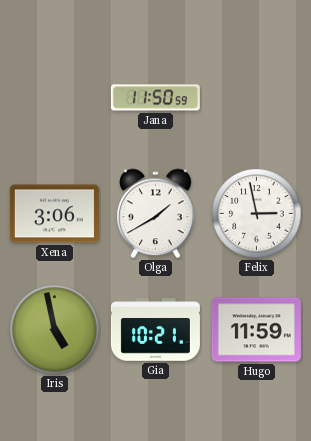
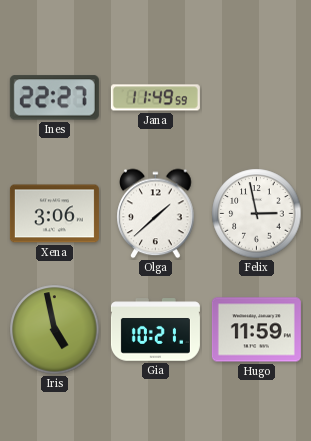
Ines: none -> 22:27
Jana: 11:50 -> 11:49
Olga: 1:40 -> 1:38
